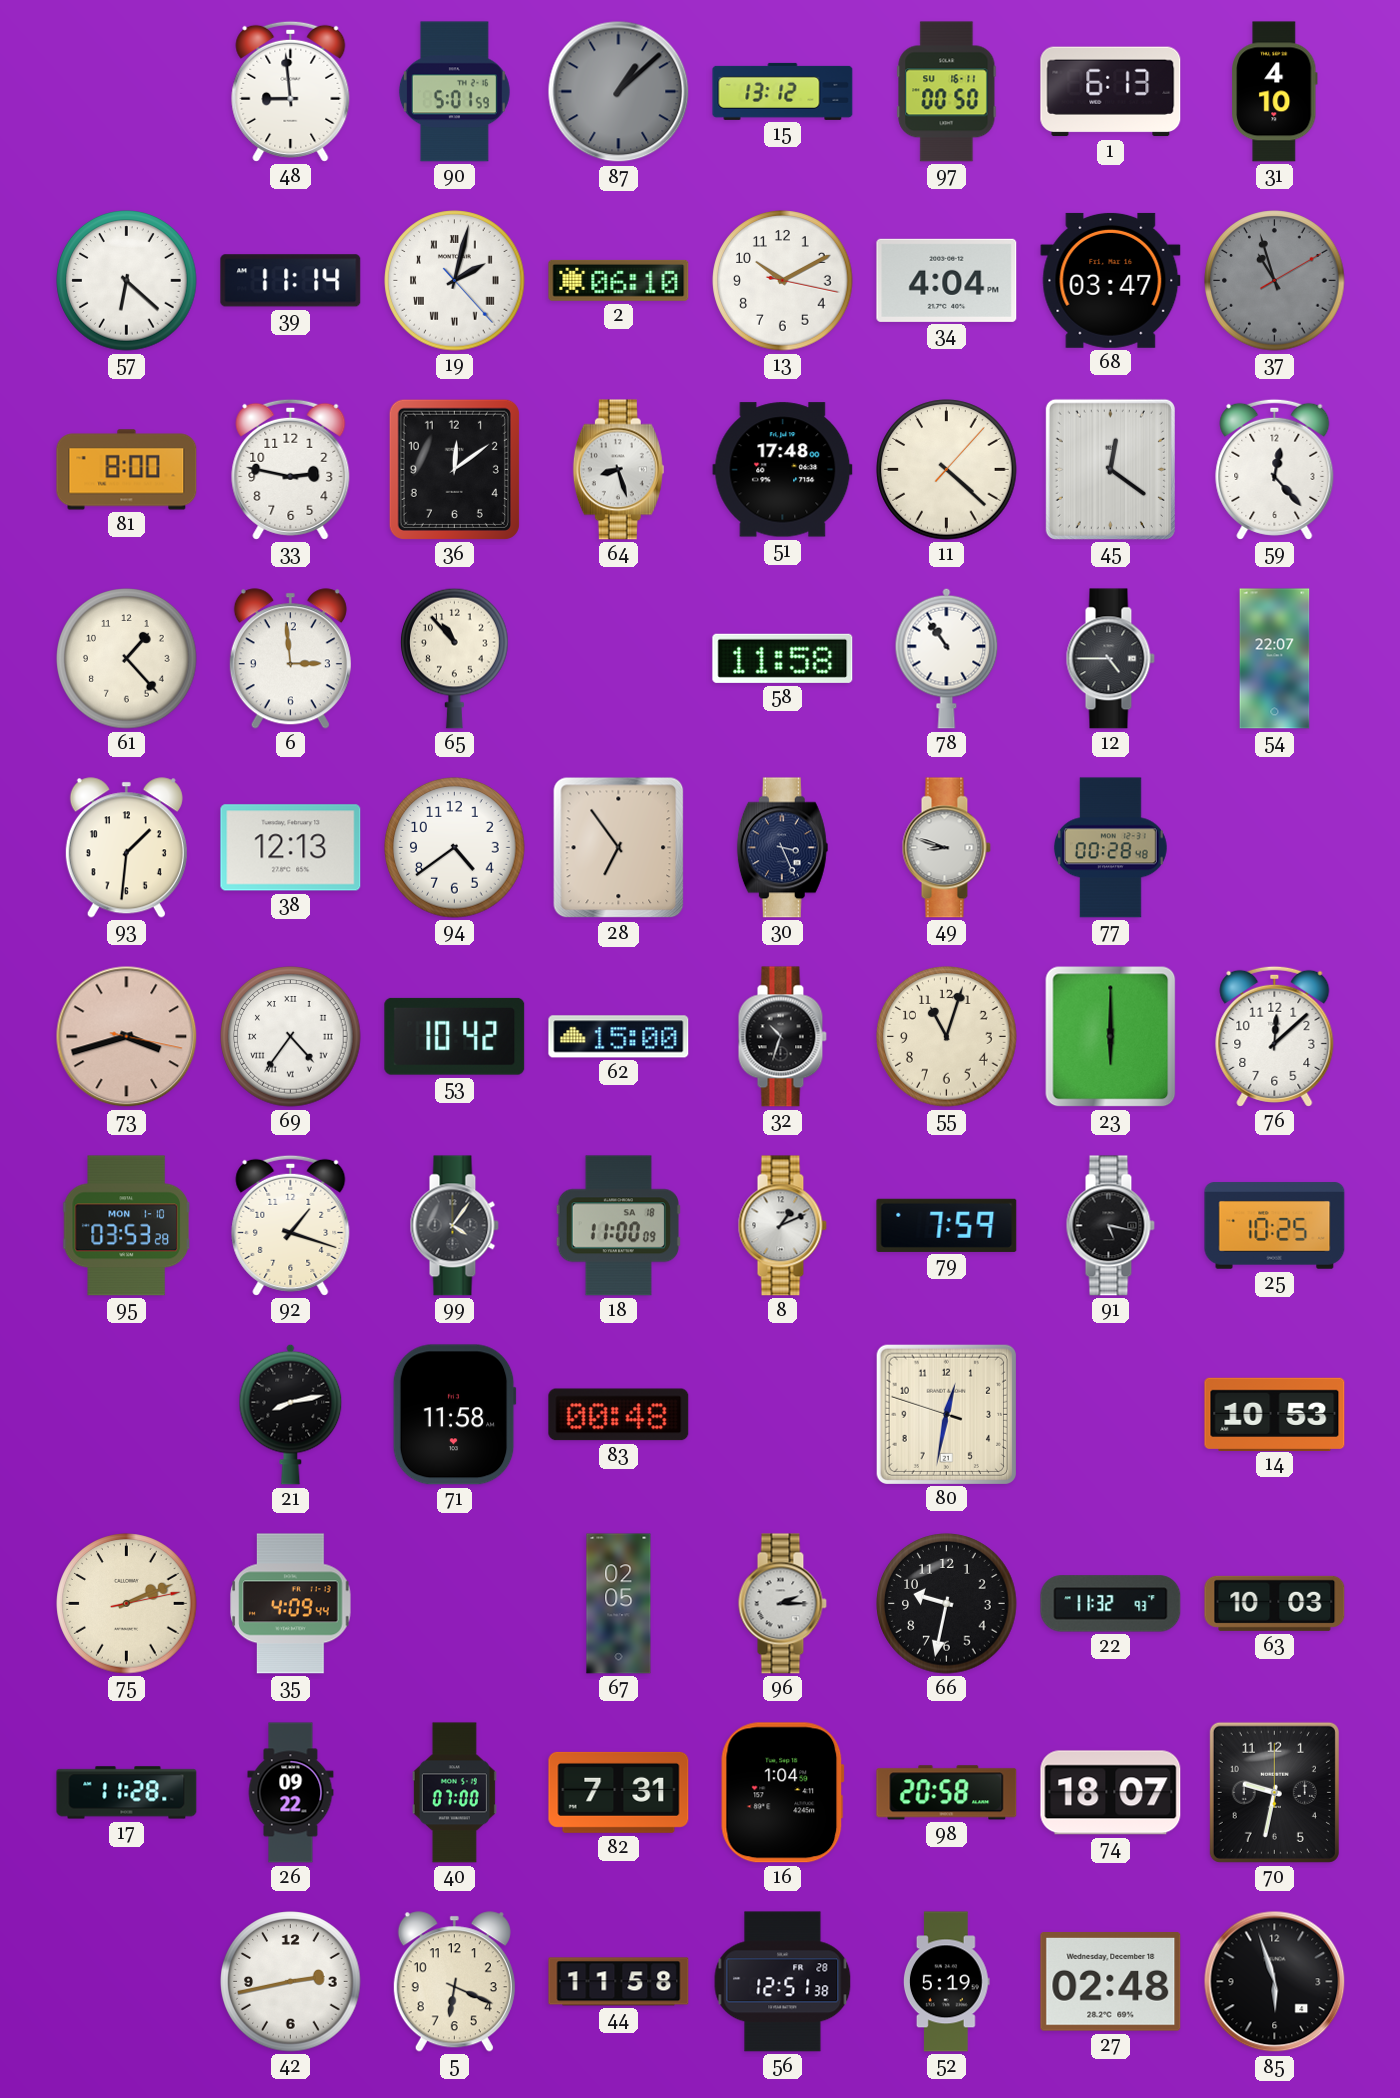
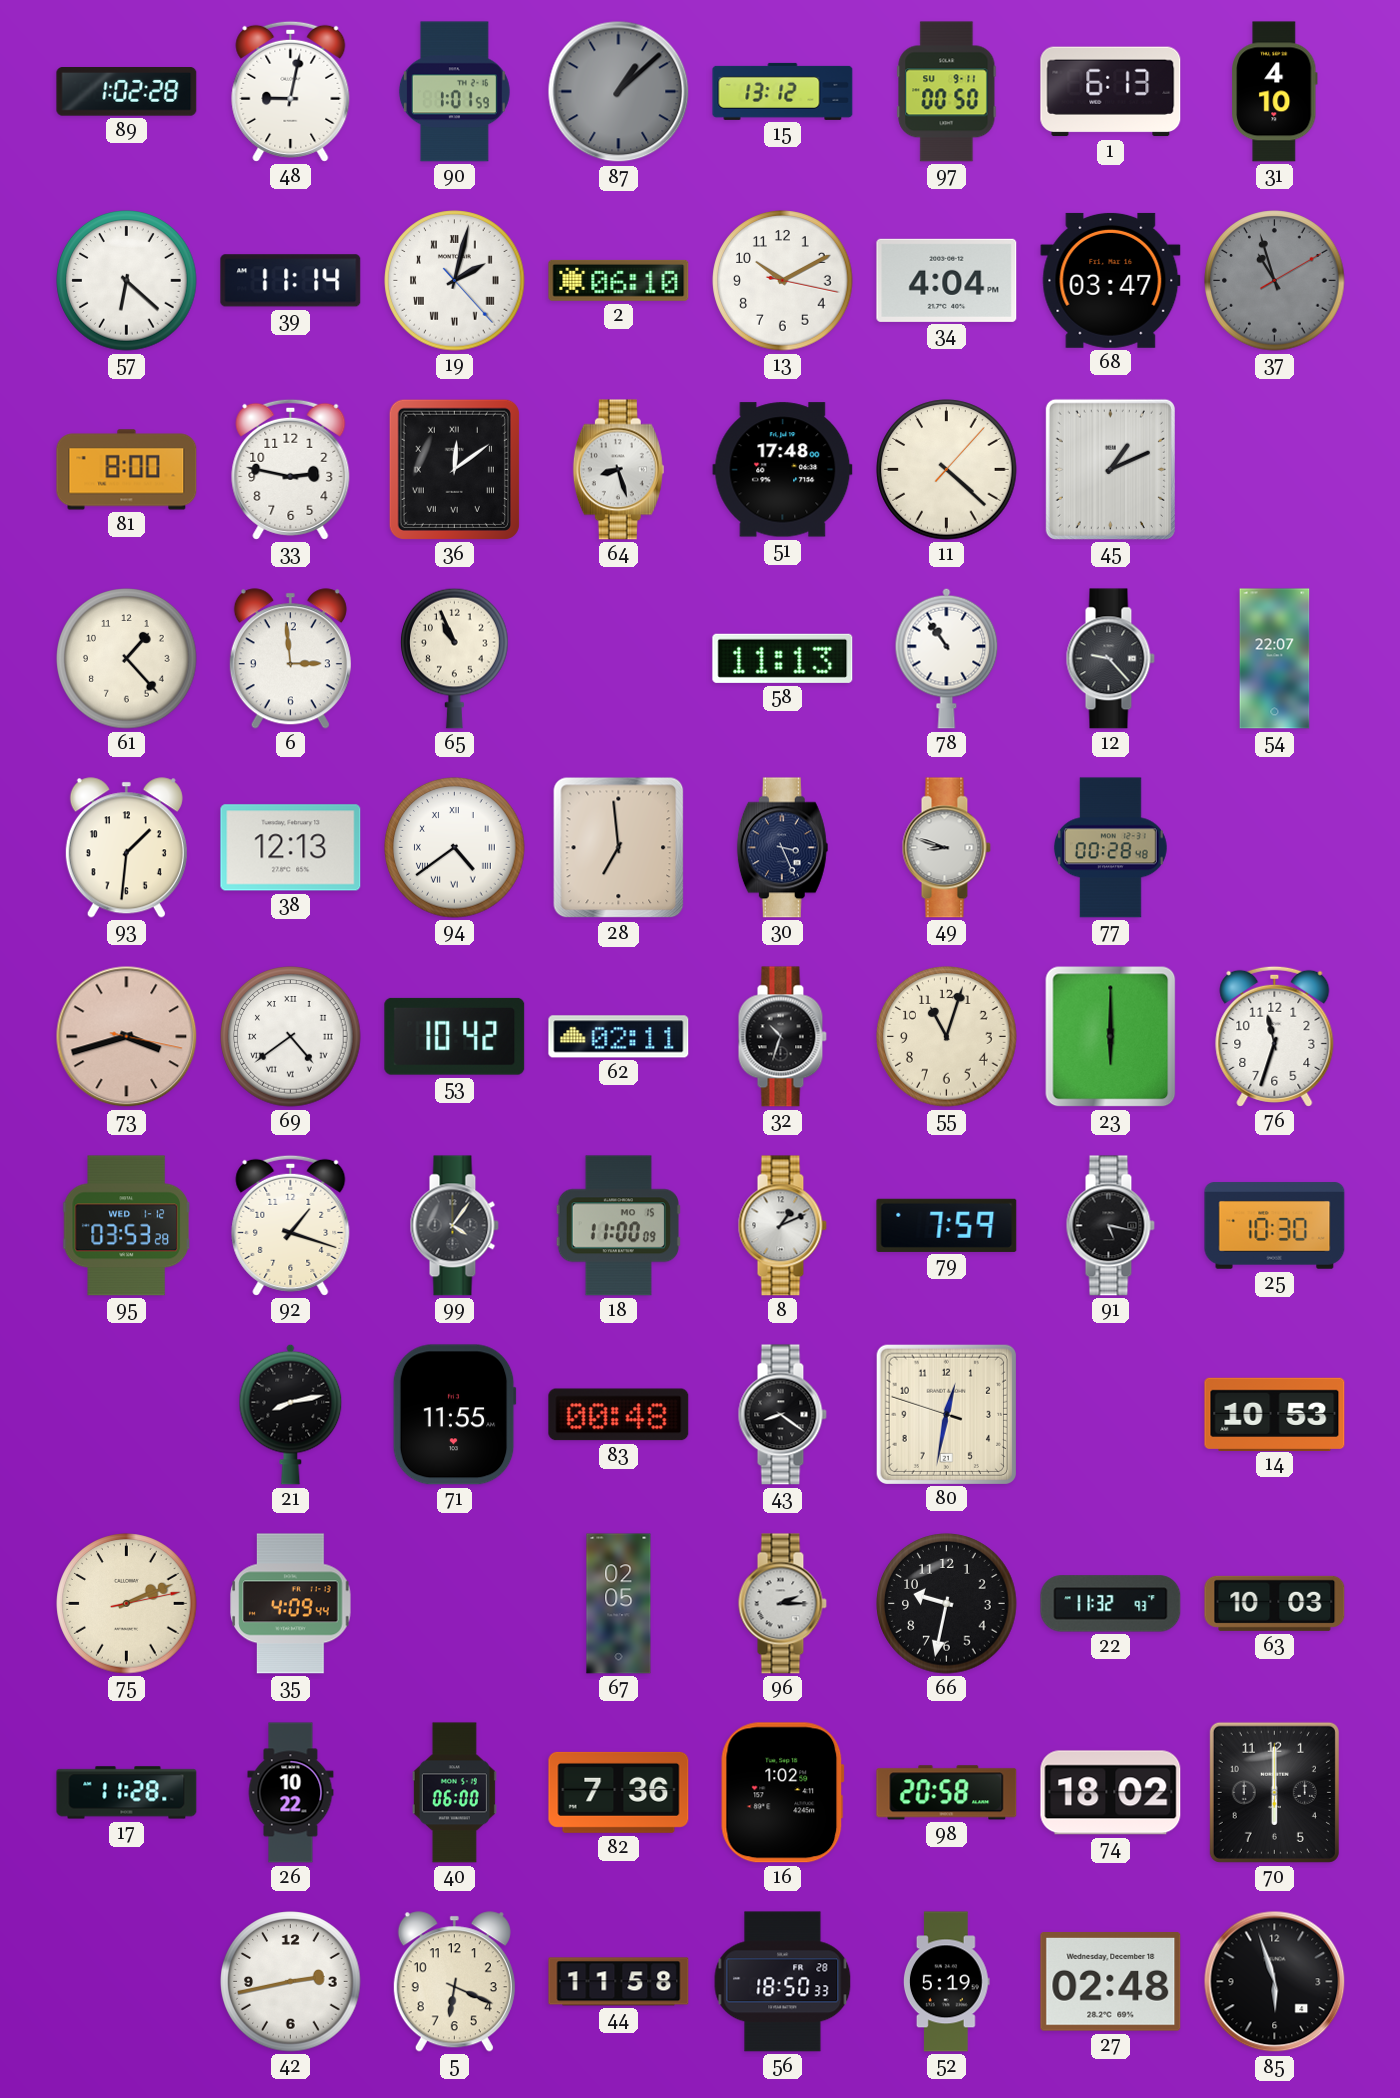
89: none -> 1:02
48: 8:59 -> 9:02
90: 5:01 -> 1:01
97 date: SU 16-11 -> SU 9-11
36 numerals: Arabic -> Roman
45: 12:21 -> 1:11
59: 12:23 -> none
65: 10:53 -> 10:56
58: 11:58 -> 11:13
12: 4:45 -> 9:23
94 numerals: Arabic -> Roman
28: 6:54 -> 6:59
69: 4:36 -> 4:39
62: 15:00 -> 02:11
76: 12:08 -> 11:33
95 date: MON 1-10 -> WED 1-12
18 date: SA 18 -> MO 15
25: 10:25 -> 10:30
71: 11:58 -> 11:55
43: none -> 8:21
26: 09:22 -> 10:22
40: 07:00 -> 06:00
82: 7:31 -> 7:36
16: 1:04 -> 1:02
74: 18:07 -> 18:02
70: 9:32 -> 6:00
56: 12:51 -> 18:50
